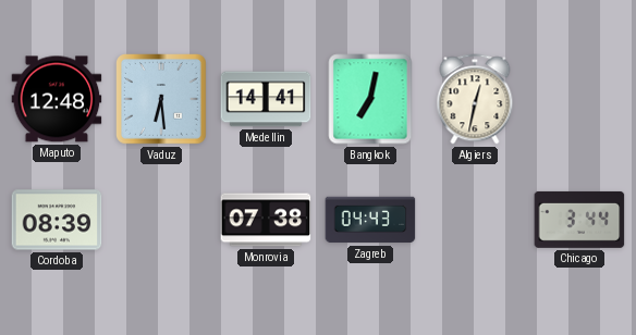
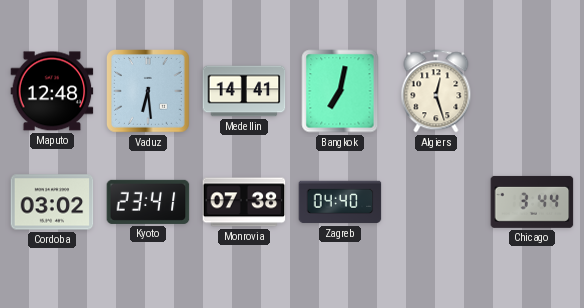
Algiers: 12:32 -> 12:27
Cordoba: 08:39 -> 03:02
Kyoto: none -> 23:41
Zagreb: 04:43 -> 04:40
